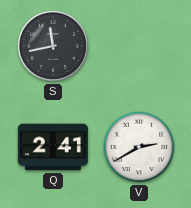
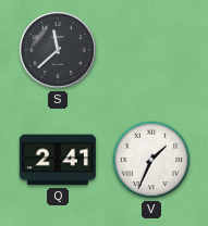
S: 11:43 -> 11:38
V: 2:40 -> 1:34
